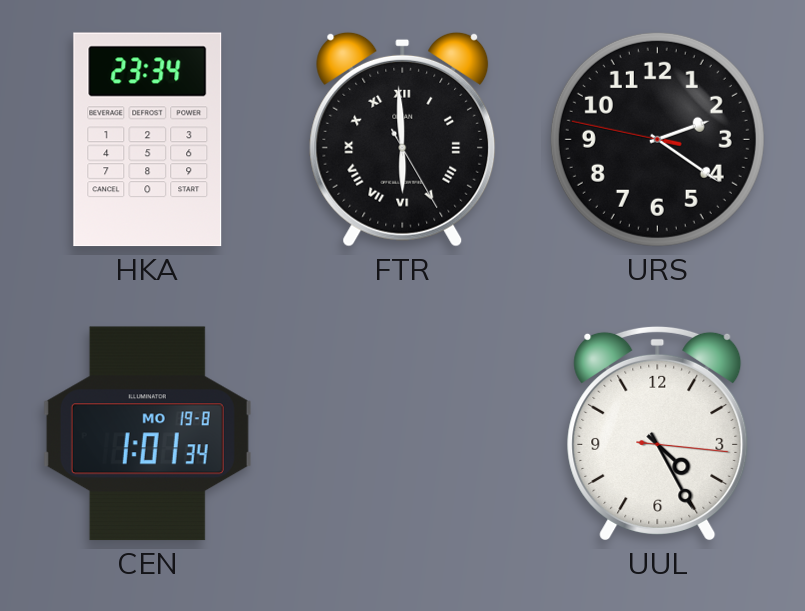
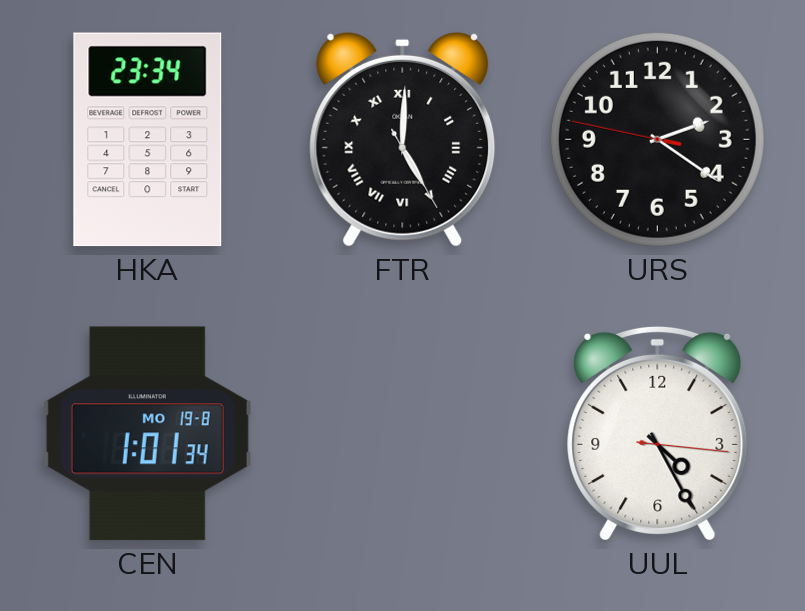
FTR: 5:59 -> 5:00
